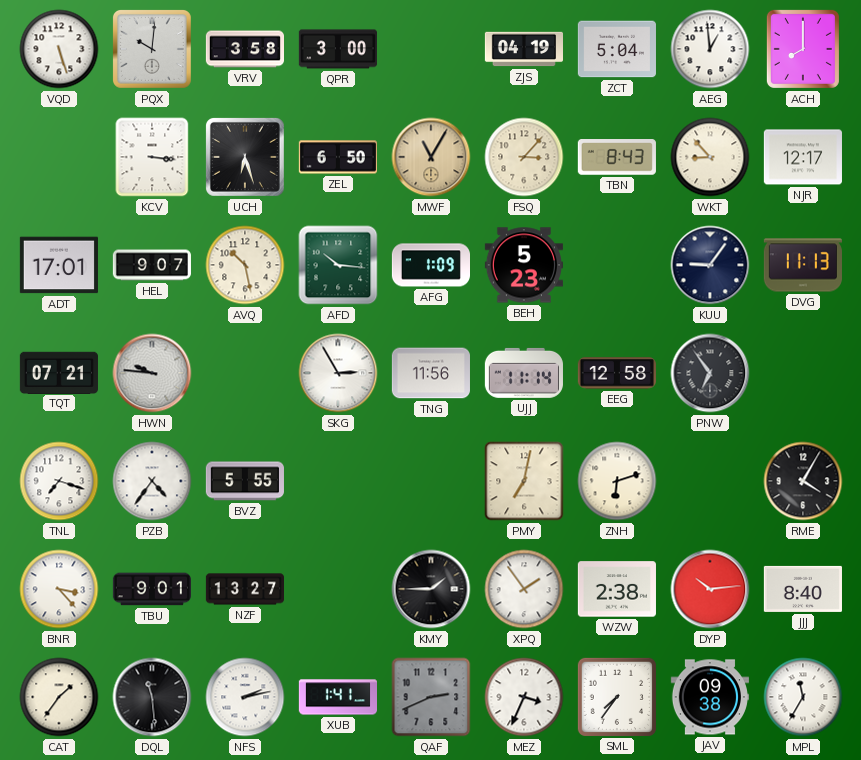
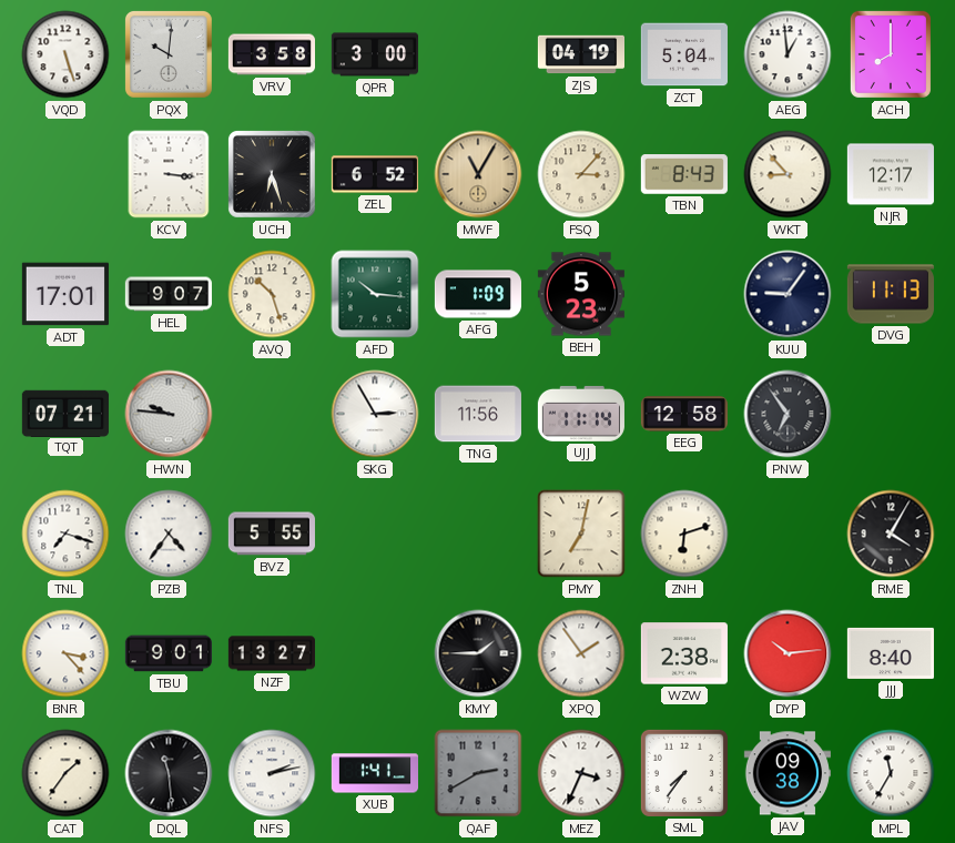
ZEL: 6:50 -> 6:52
AVQ: 10:28 -> 10:27
QAF: 2:41 -> 2:40
